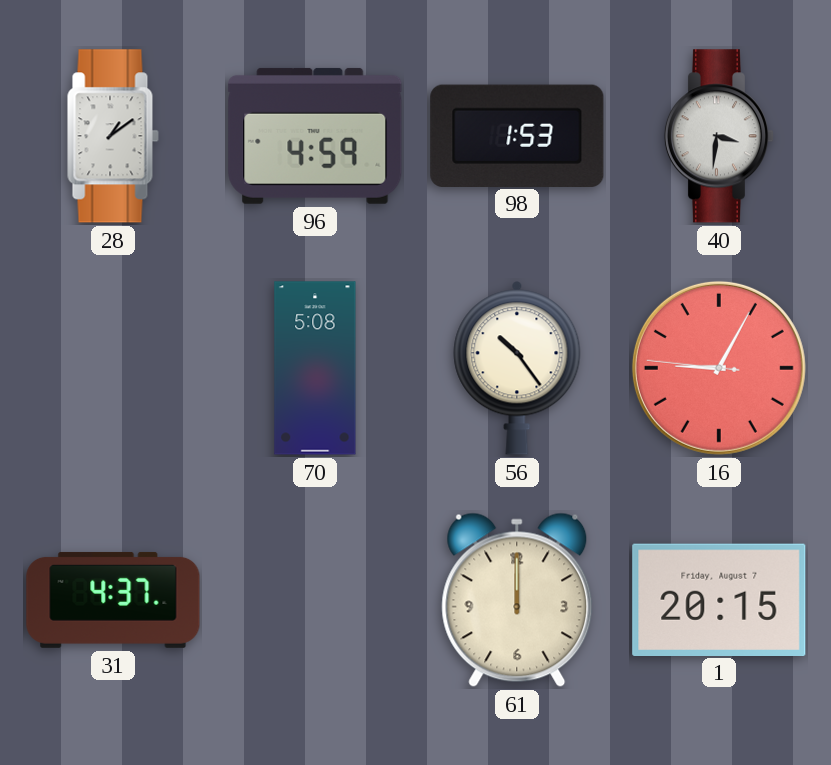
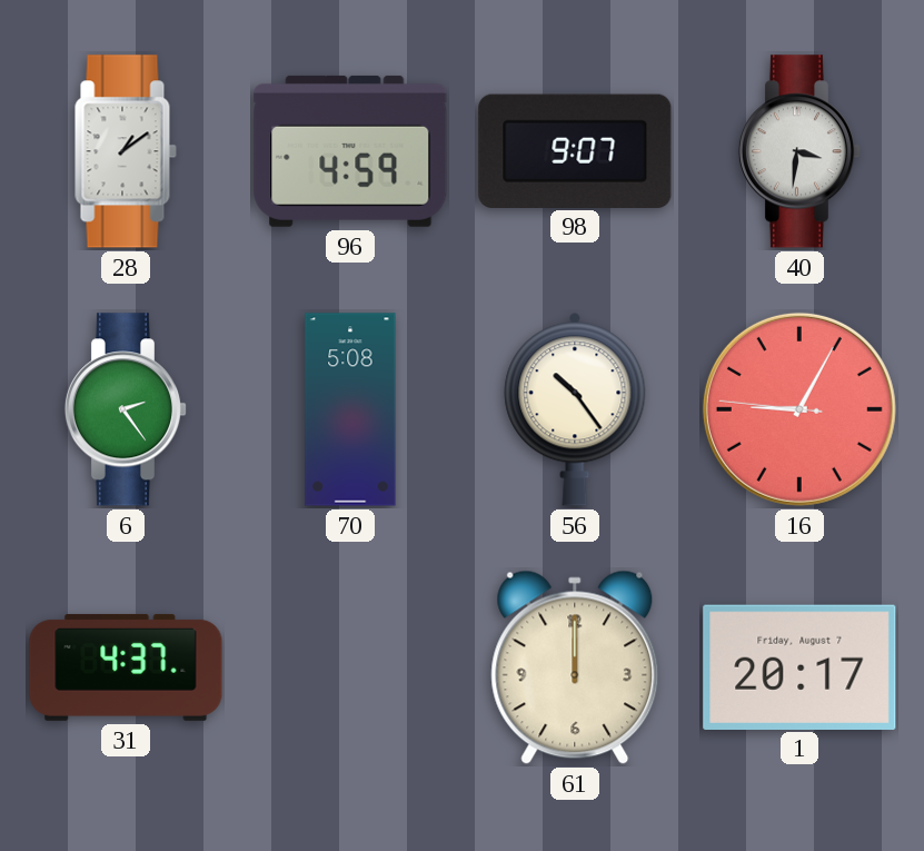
98: 1:53 -> 9:07
6: none -> 2:24
1: 20:15 -> 20:17
